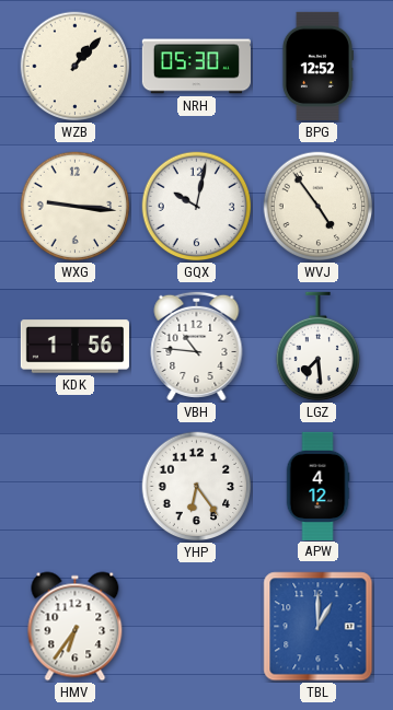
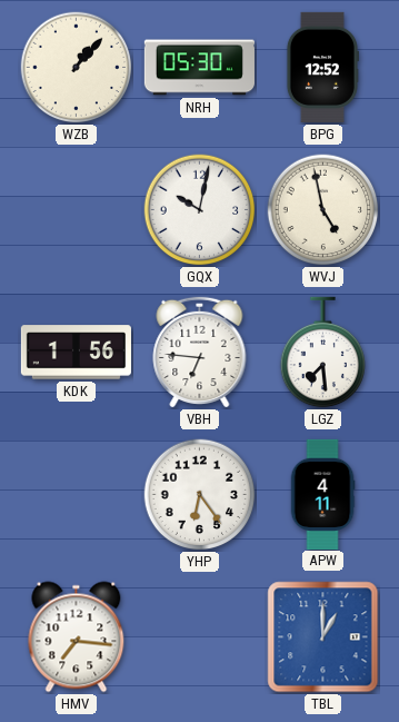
WXG: 9:16 -> none
WVJ: 4:54 -> 4:58
VBH: 10:46 -> 6:46
APW: 4:12 -> 4:11
HMV: 6:36 -> 7:16
